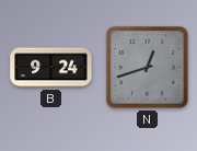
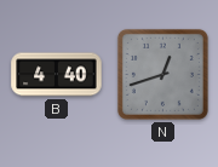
B: 9:24 -> 4:40
